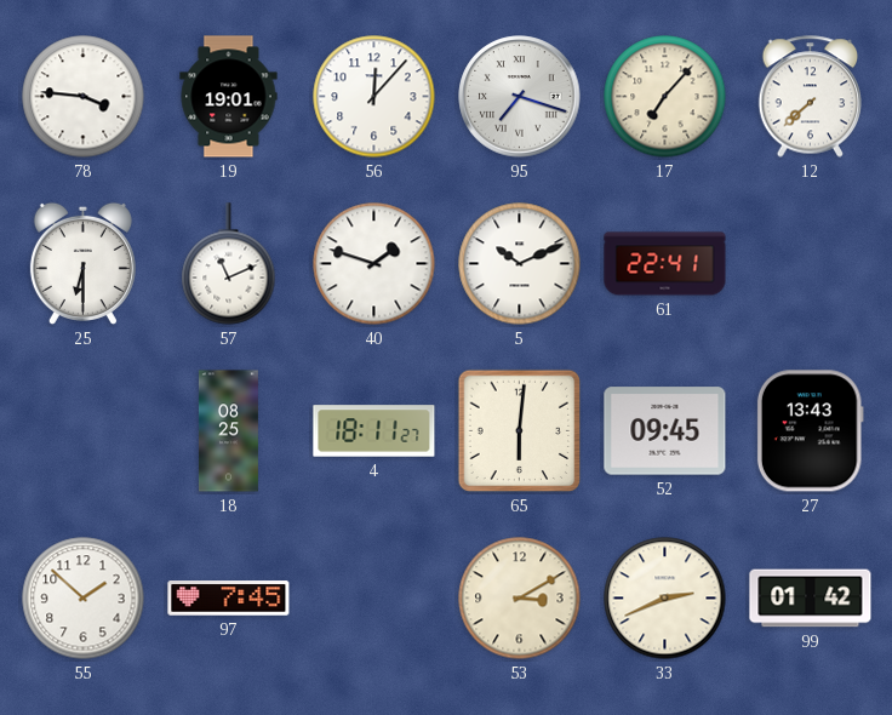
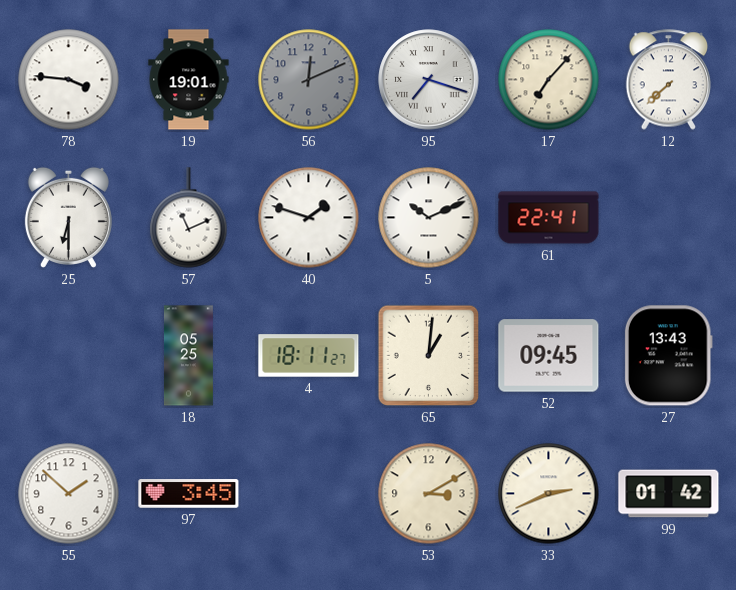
56: 12:07 -> 12:11
56 dial: white -> grey
18: 08:25 -> 05:25
65: 6:01 -> 1:01
97: 7:45 -> 3:45
